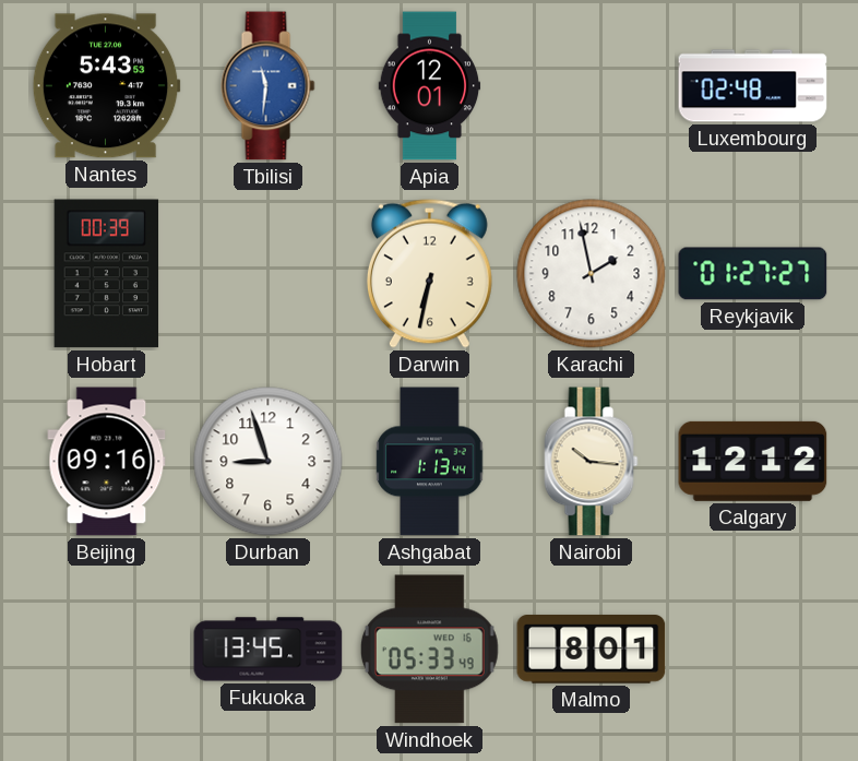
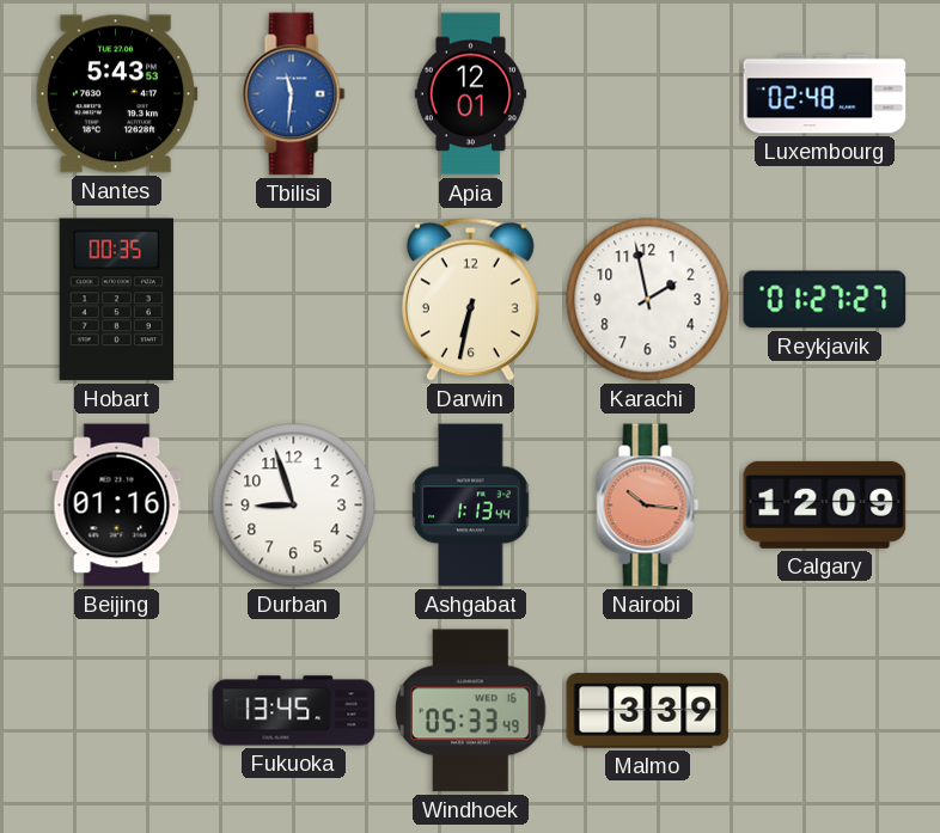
Hobart: 00:39 -> 00:35
Beijing: 09:16 -> 01:16
Nairobi dial: cream -> salmon
Calgary: 12:12 -> 12:09
Malmo: 8:01 -> 3:39
